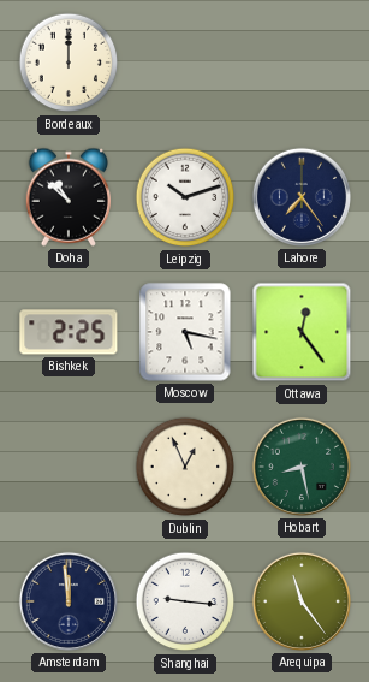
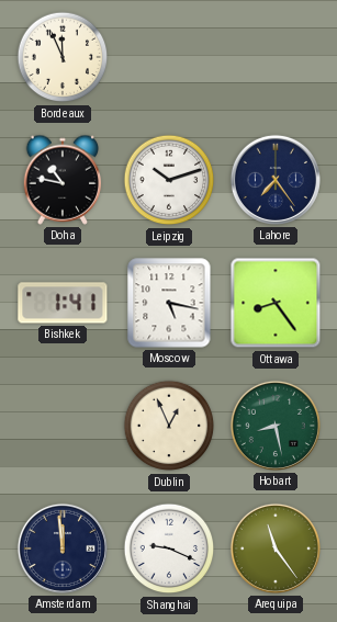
Bordeaux: 12:00 -> 11:56
Doha: 10:52 -> 10:47
Bishkek: 2:25 -> 1:41
Ottawa: 12:24 -> 8:24
Shanghai: 9:16 -> 9:19
